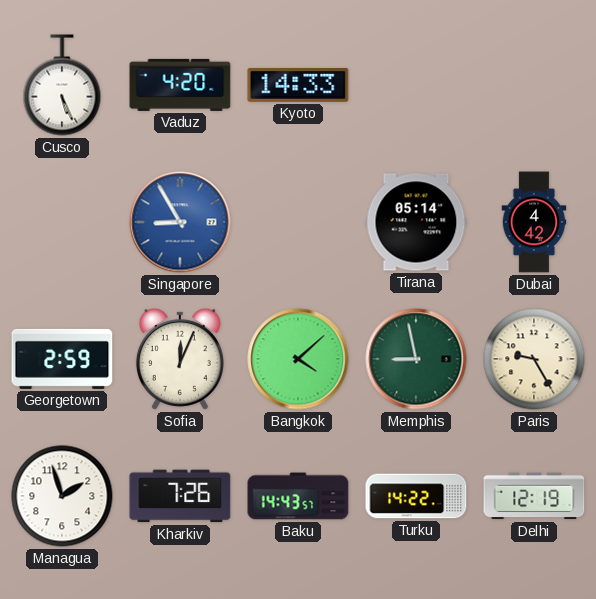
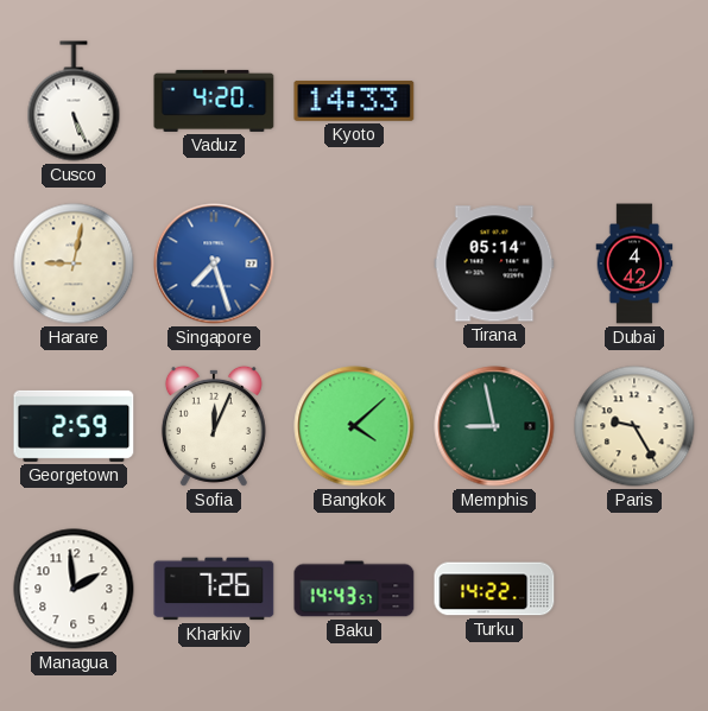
Harare: none -> 9:02
Singapore: 8:55 -> 7:27
Managua: 1:57 -> 1:59
Delhi: 12:19 -> none
